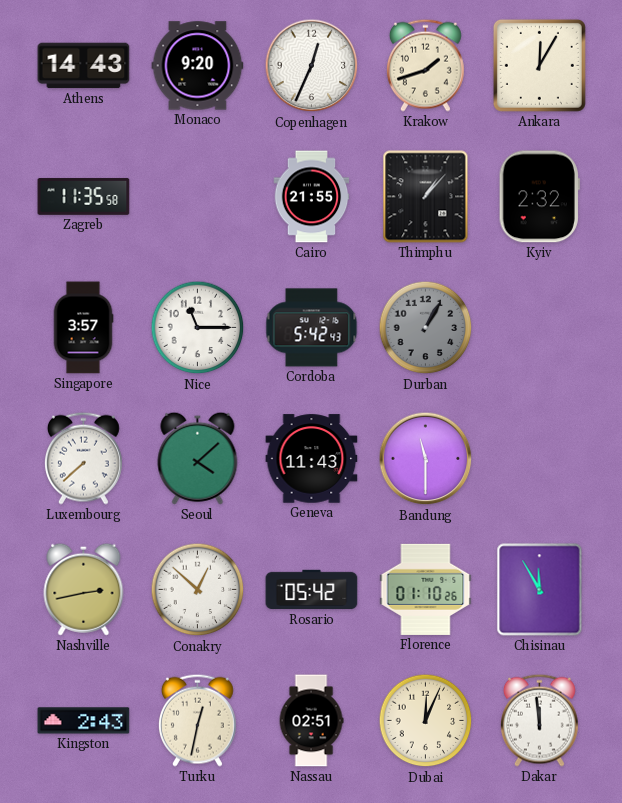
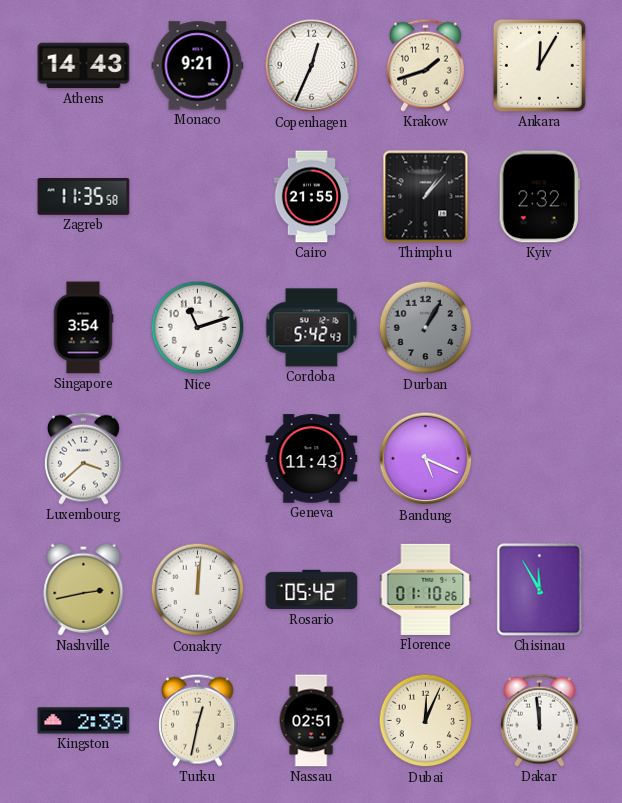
Monaco: 9:20 -> 9:21
Singapore: 3:57 -> 3:54
Nice: 11:15 -> 11:12
Luxembourg: 7:38 -> 3:38
Seoul: 4:08 -> none
Bandung: 11:30 -> 5:19
Conakry: 12:52 -> 12:01
Kingston: 2:43 -> 2:39
